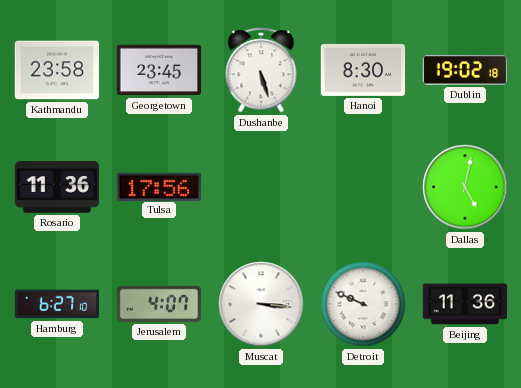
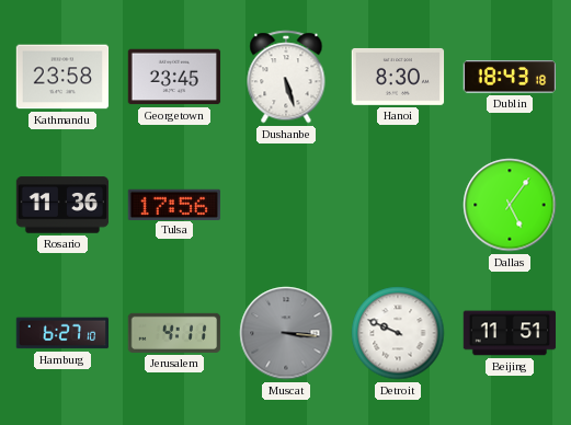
Dublin: 19:02 -> 18:43
Dallas: 5:02 -> 5:06
Jerusalem: 4:07 -> 4:11
Muscat dial: white -> grey
Beijing: 11:36 -> 11:51
